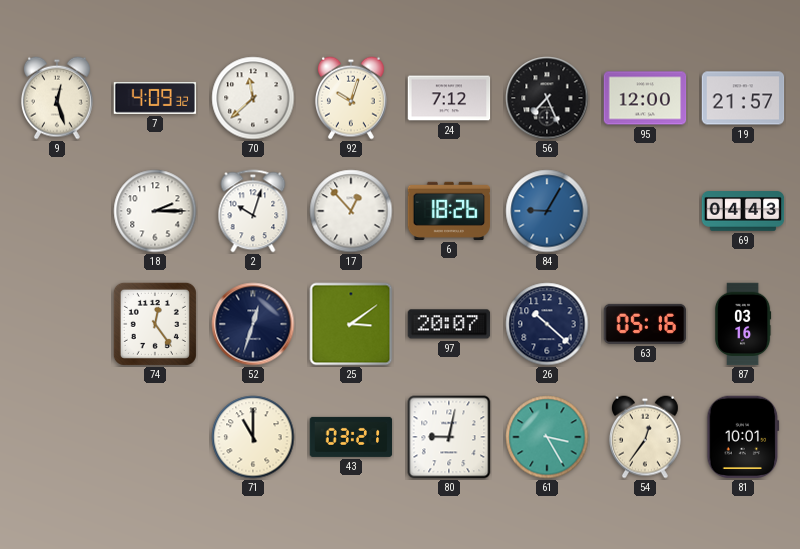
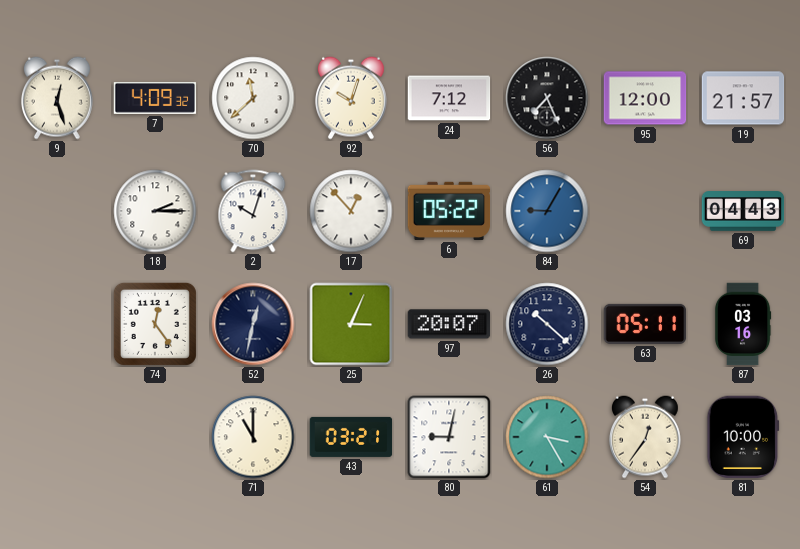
6: 18:26 -> 05:22
52: 12:33 -> 12:32
25: 3:09 -> 3:04
63: 05:16 -> 05:11
81: 10:01 -> 10:00
